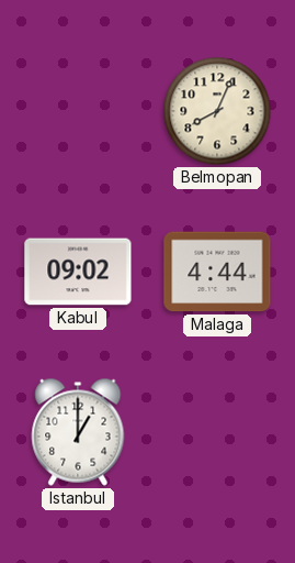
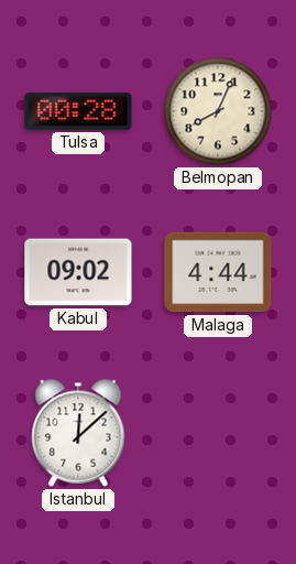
Tulsa: none -> 00:28
Istanbul: 1:00 -> 12:08
